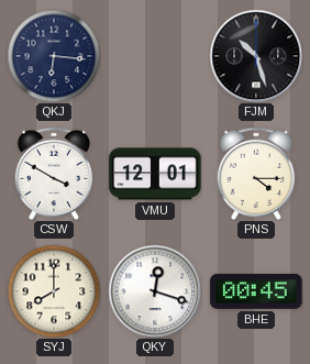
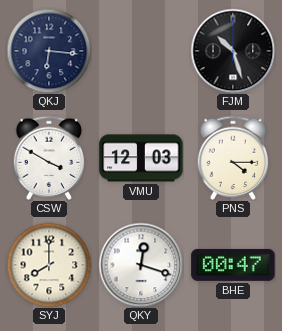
VMU: 12:01 -> 12:03
BHE: 00:45 -> 00:47
